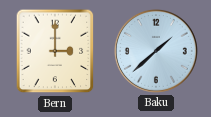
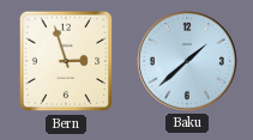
Bern: 3:00 -> 2:57
